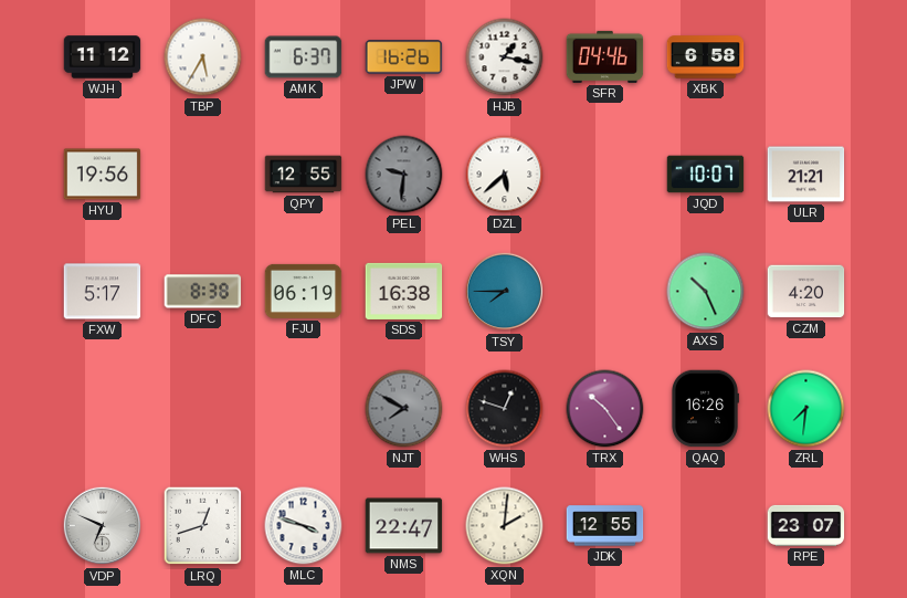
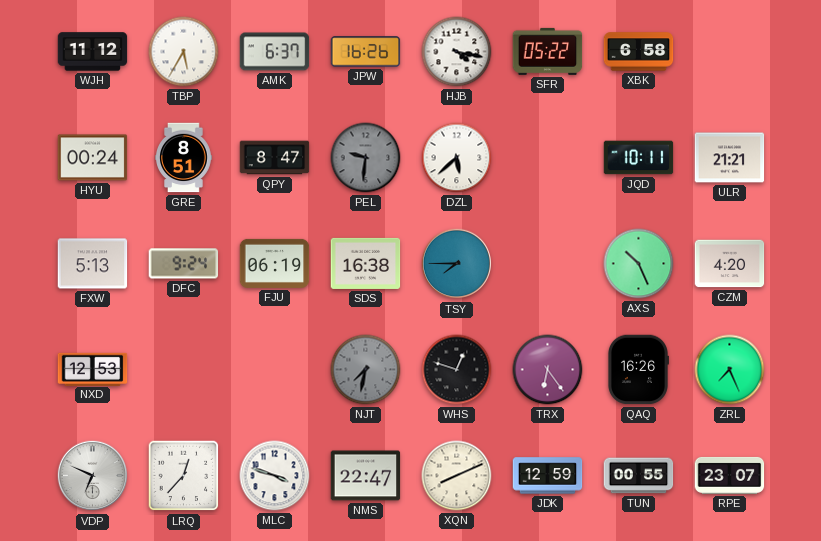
HJB: 1:17 -> 4:17
SFR: 04:46 -> 05:22
HYU: 19:56 -> 00:24
GRE: none -> 8:51
QPY: 12:55 -> 8:47
JQD: 10:07 -> 10:11
FXW: 5:17 -> 5:13
DFC: 8:38 -> 9:24
NXD: none -> 12:53
NJT: 7:50 -> 7:32
TRX: 10:24 -> 6:24
ZRL: 7:31 -> 7:26
LRQ: 12:42 -> 12:37
XQN: 2:01 -> 8:11
JDK: 12:55 -> 12:59
TUN: none -> 00:55
